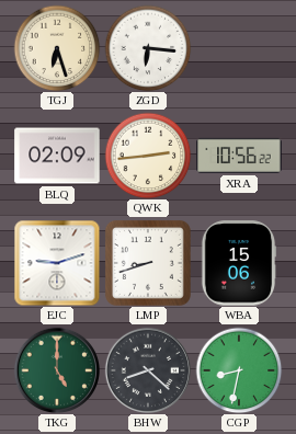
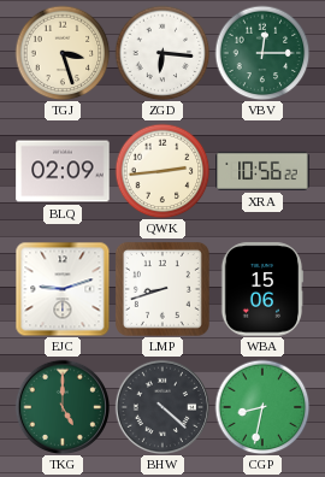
TGJ: 6:27 -> 3:27
VBV: none -> 12:15
BHW: 8:22 -> 4:22
